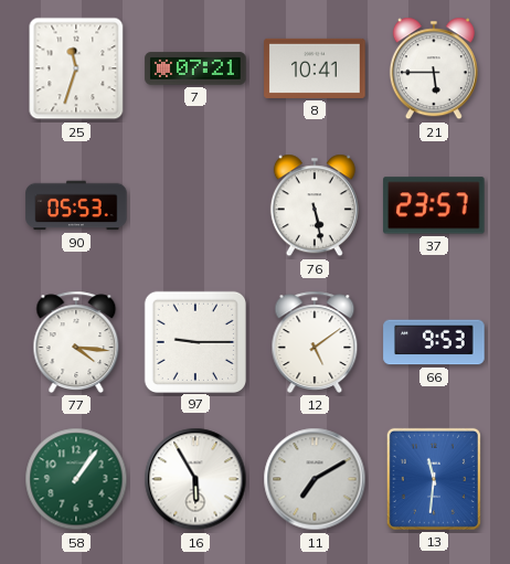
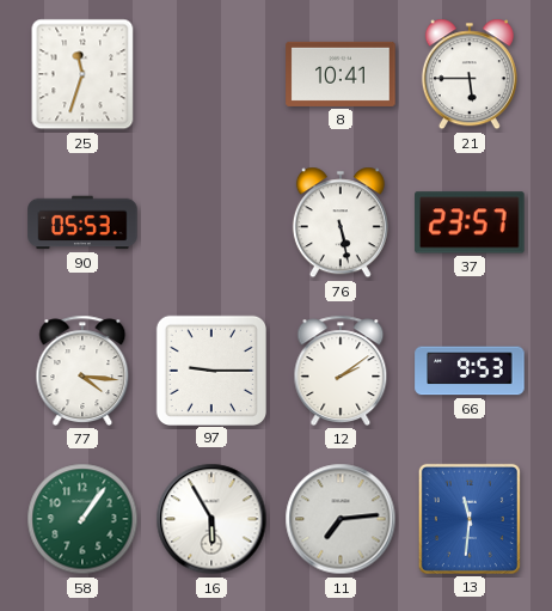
7: 07:21 -> none
12: 5:09 -> 2:09
11: 7:10 -> 7:14
